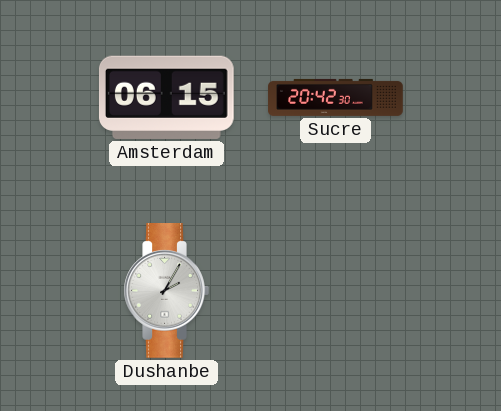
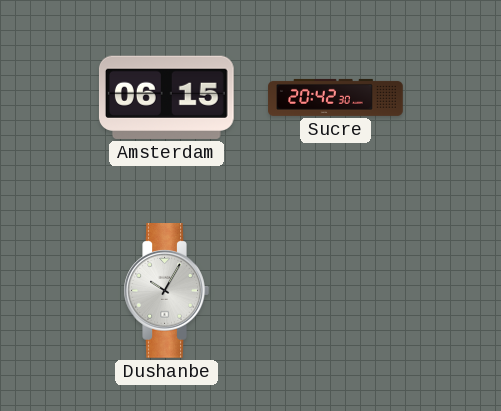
Dushanbe: 2:05 -> 10:05
